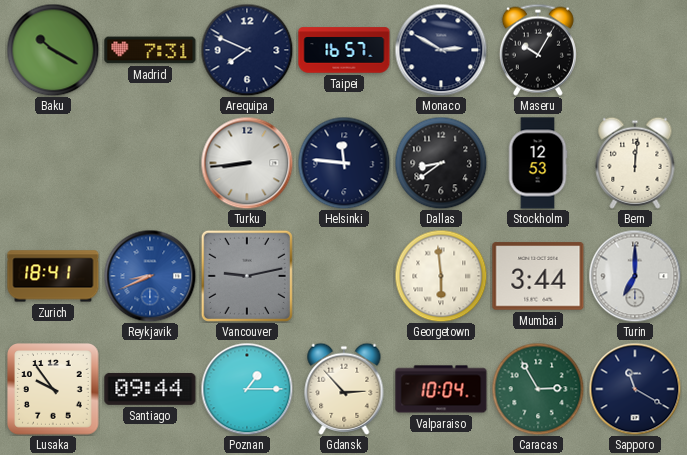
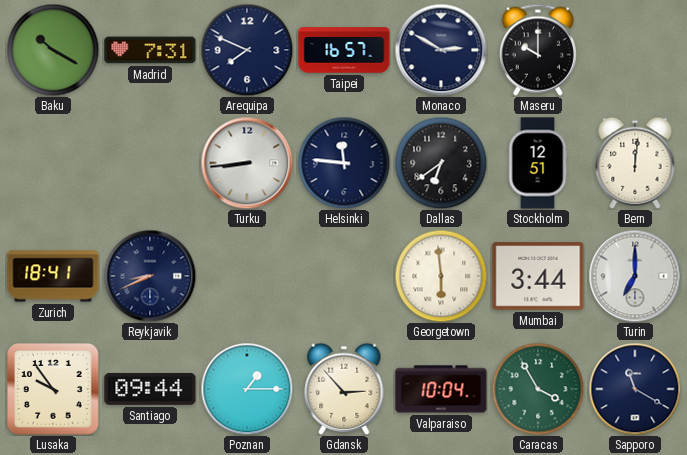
Maseru: 10:05 -> 10:00
Dallas: 8:39 -> 6:39
Stockholm: 12:53 -> 12:51
Reykjavik dial: blue -> navy
Vancouver: 9:13 -> none
Caracas: 2:55 -> 3:55
